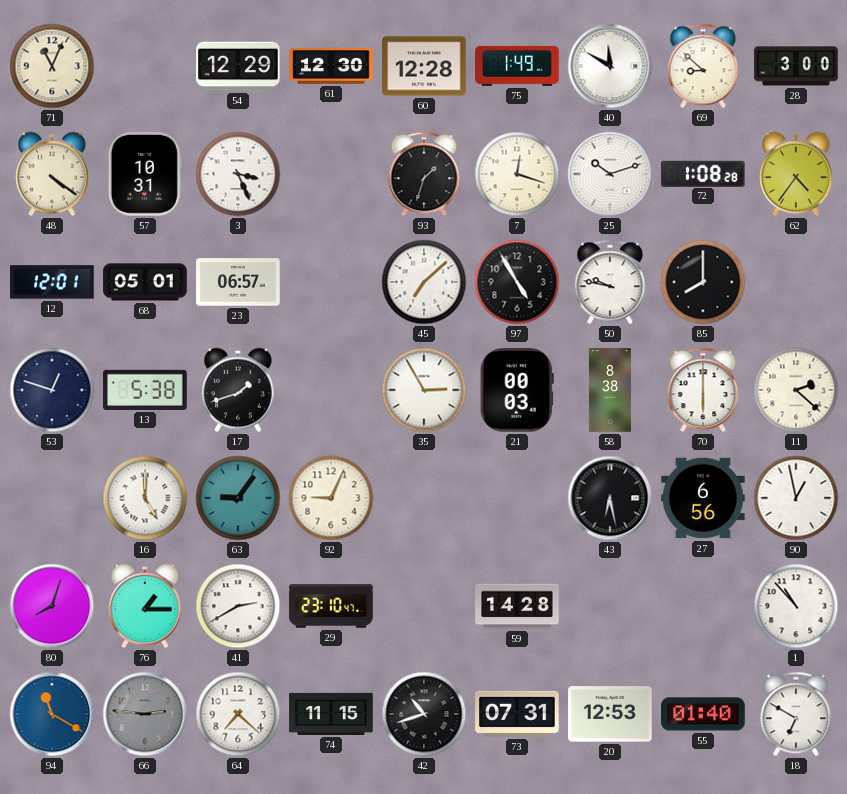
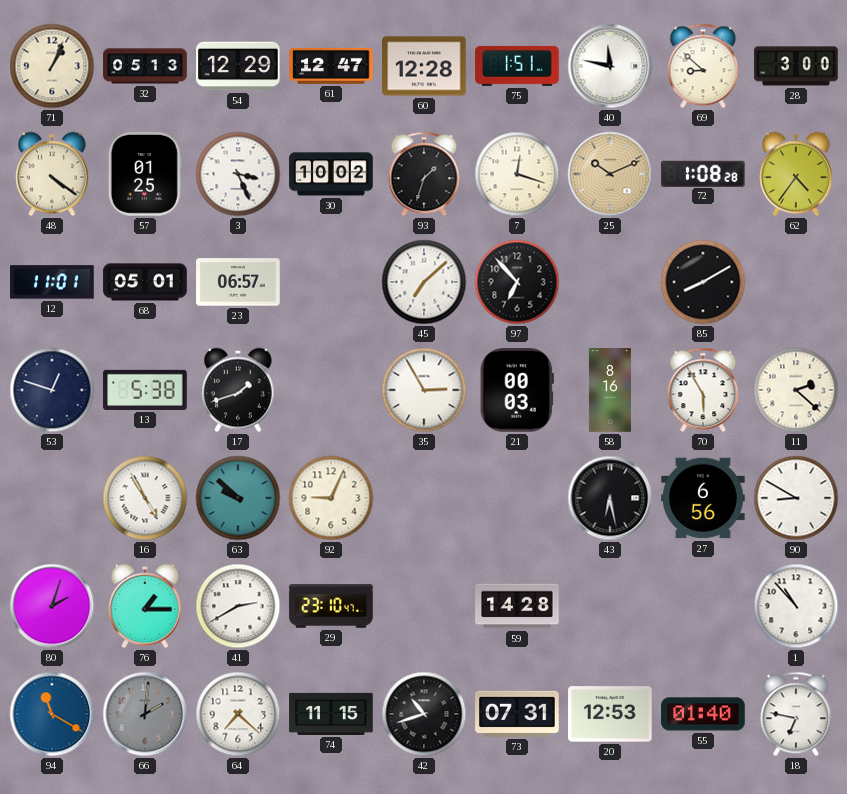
71: 11:04 -> 1:04
32: none -> 05:13
61: 12:30 -> 12:47
75: 1:49 -> 1:51
40: 11:50 -> 11:47
57: 10:31 -> 01:25
30: none -> 10:02
25: 10:12 -> 10:11
25 dial: white -> champagne
12: 12:01 -> 11:01
97: 4:55 -> 6:53
50: 9:47 -> none
85: 8:00 -> 8:10
58: 8:38 -> 8:16
70: 6:00 -> 5:55
16: 5:00 -> 4:55
63: 9:06 -> 9:52
90: 12:58 -> 8:50
80: 8:03 -> 2:03
66: 2:46 -> 2:01
18: 6:50 -> 6:47
